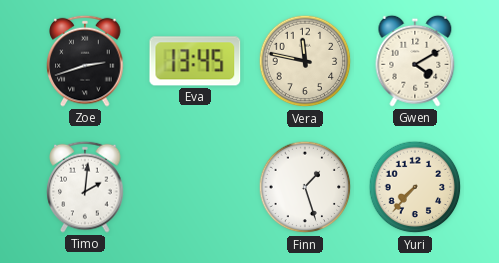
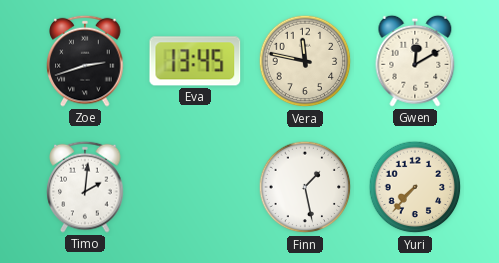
Gwen: 4:10 -> 12:10
Finn: 1:27 -> 1:28
